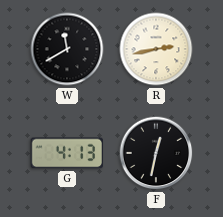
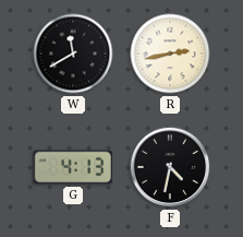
F: 12:32 -> 4:32
